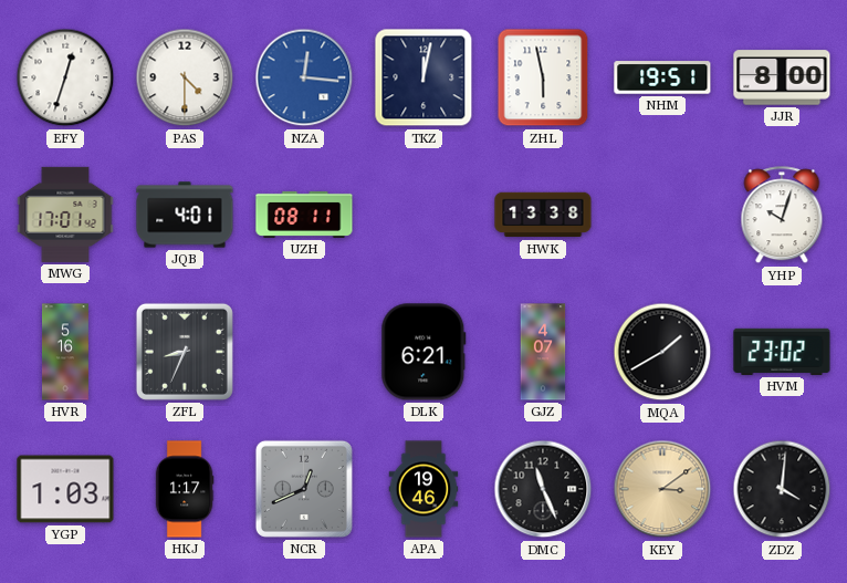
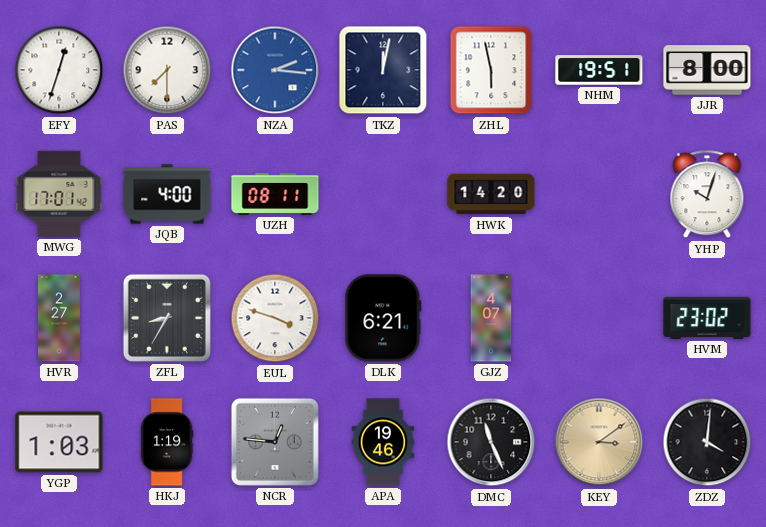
PAS: 4:30 -> 7:30
NZA: 12:16 -> 2:16
JQB: 4:01 -> 4:00
HWK: 13:38 -> 14:20
HVR: 5:16 -> 2:27
ZFL: 8:34 -> 8:35
EUL: none -> 3:48
MQA: 1:40 -> none
HKJ: 1:17 -> 1:19
NCR: 12:41 -> 12:46
